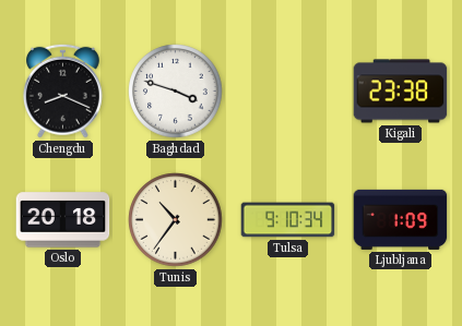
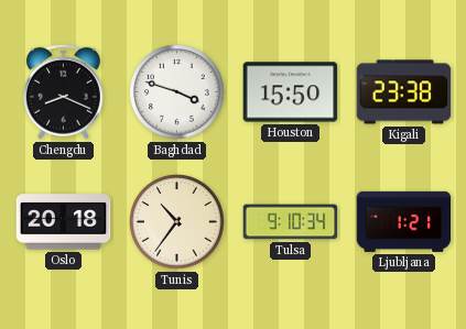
Houston: none -> 15:50
Ljubljana: 1:09 -> 1:21
